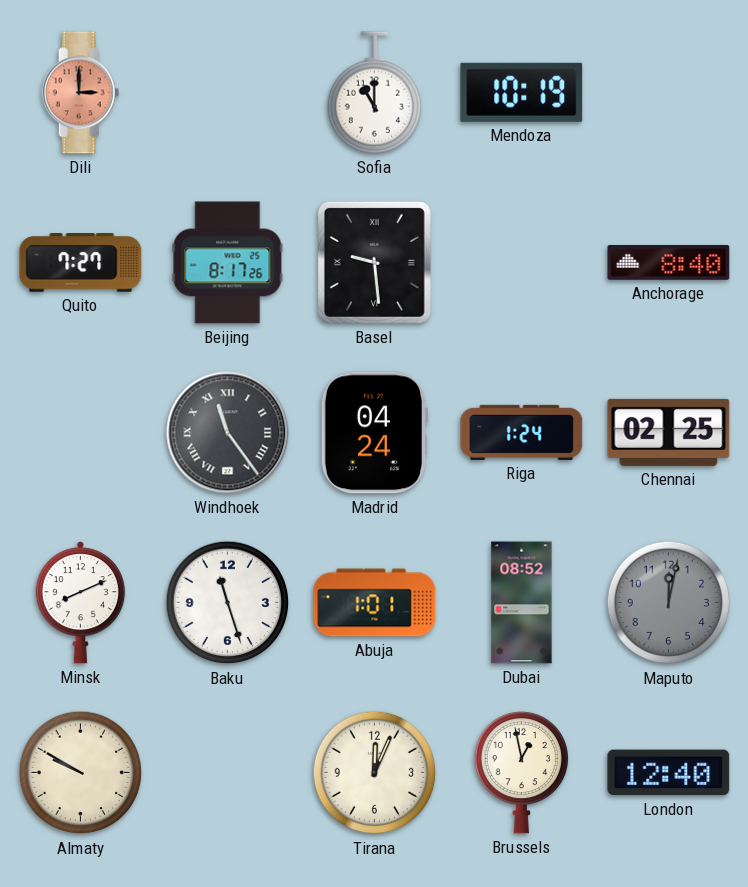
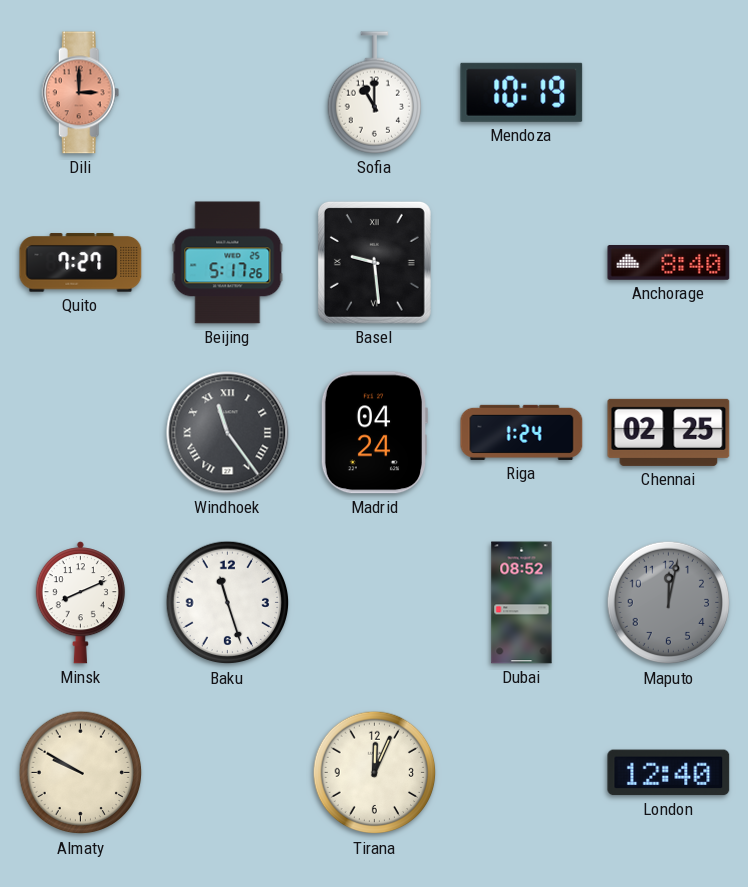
Beijing: 8:17 -> 5:17
Abuja: 1:01 -> none
Brussels: 12:58 -> none
